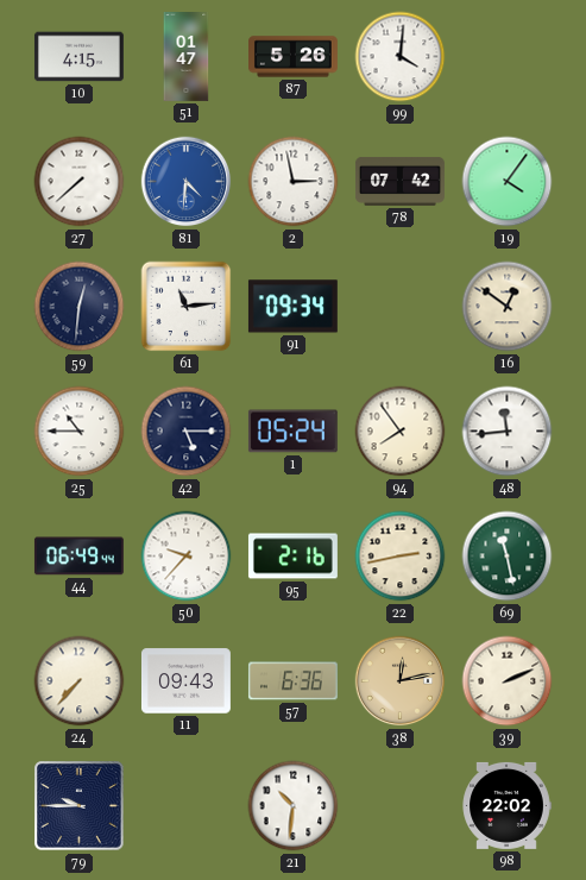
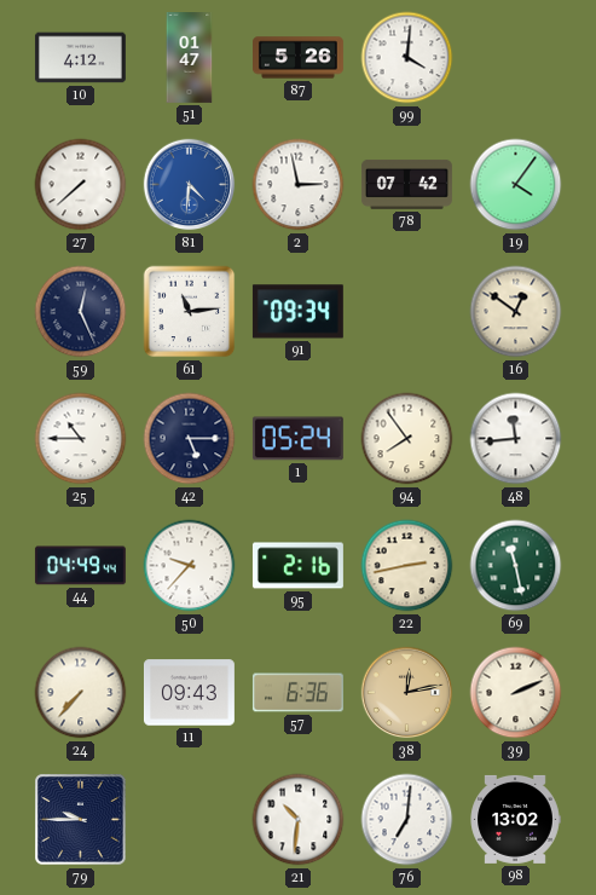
10: 4:15 -> 4:12
59: 12:31 -> 12:26
44: 06:49 -> 04:49
76: none -> 7:01
98: 22:02 -> 13:02
